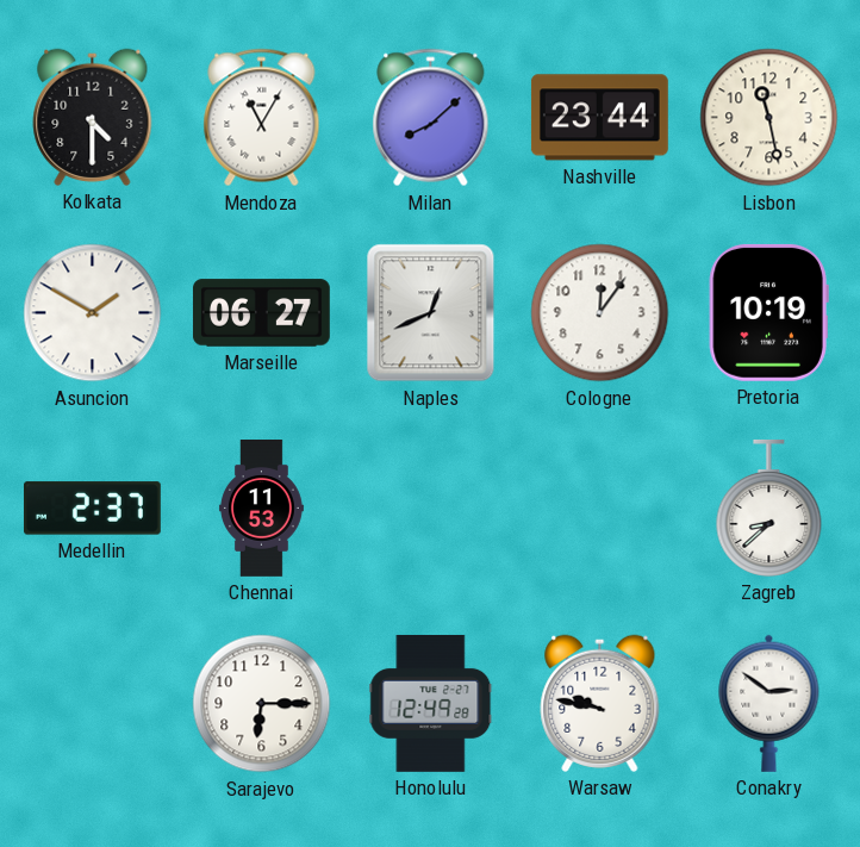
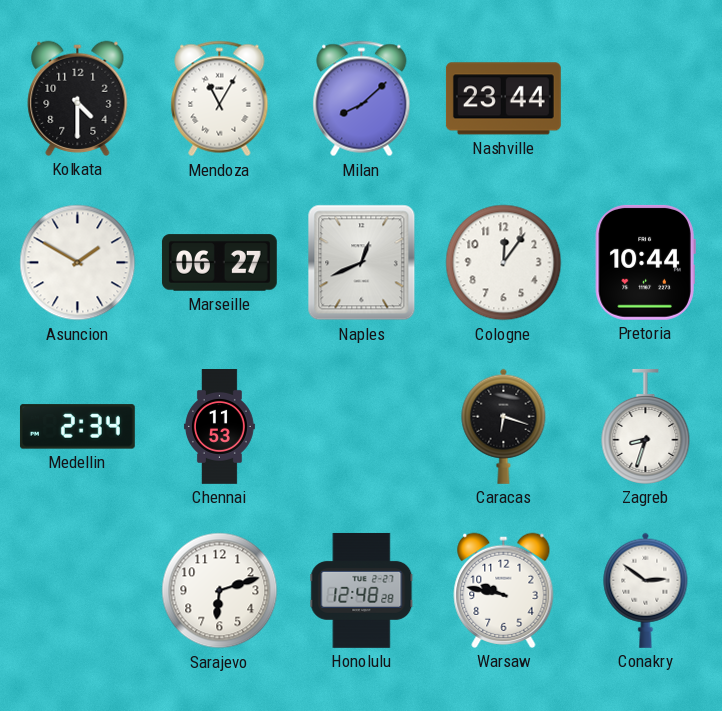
Lisbon: 11:28 -> none
Pretoria: 10:19 -> 10:44
Medellin: 2:37 -> 2:34
Caracas: none -> 6:18
Zagreb: 8:38 -> 8:33
Sarajevo: 6:15 -> 6:12
Honolulu: 12:49 -> 12:48
